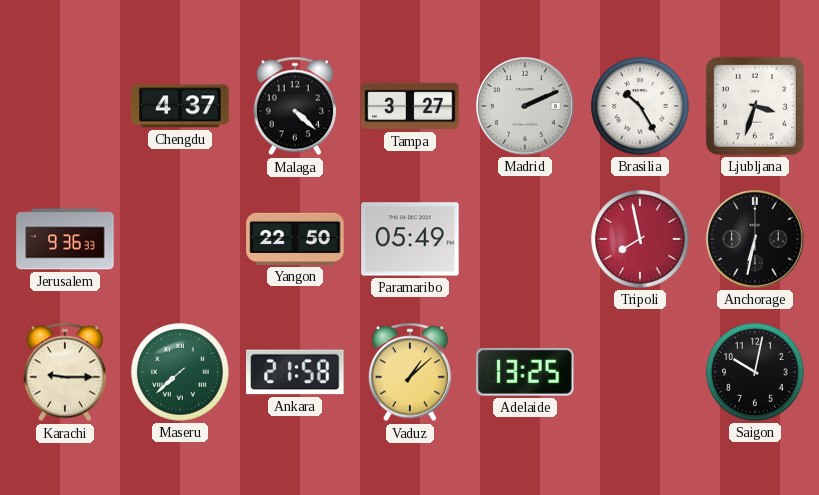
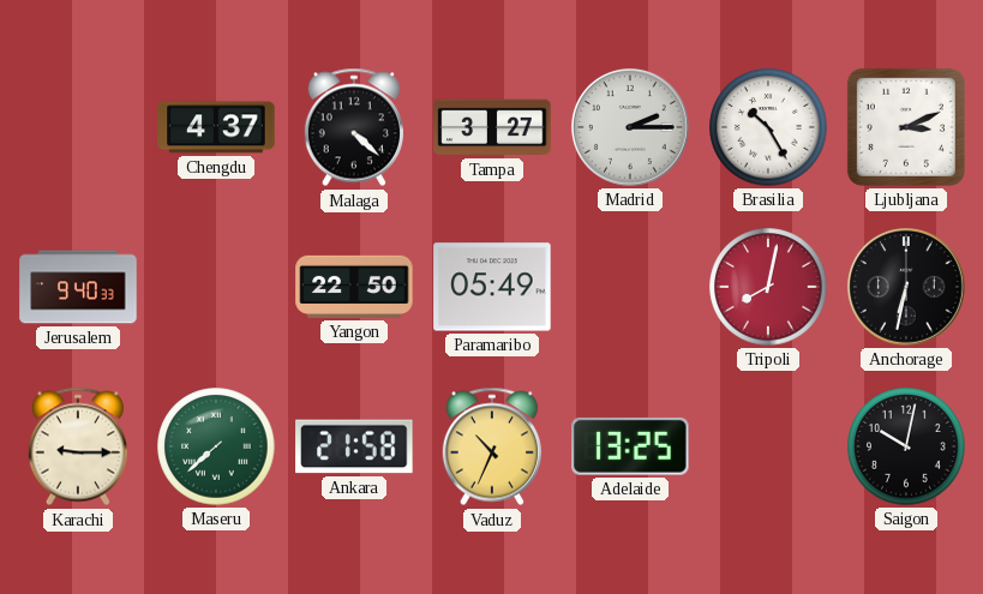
Madrid: 2:11 -> 2:15
Ljubljana: 3:33 -> 3:11
Jerusalem: 9:36 -> 9:40
Tripoli: 7:58 -> 8:02
Vaduz: 1:08 -> 10:34
